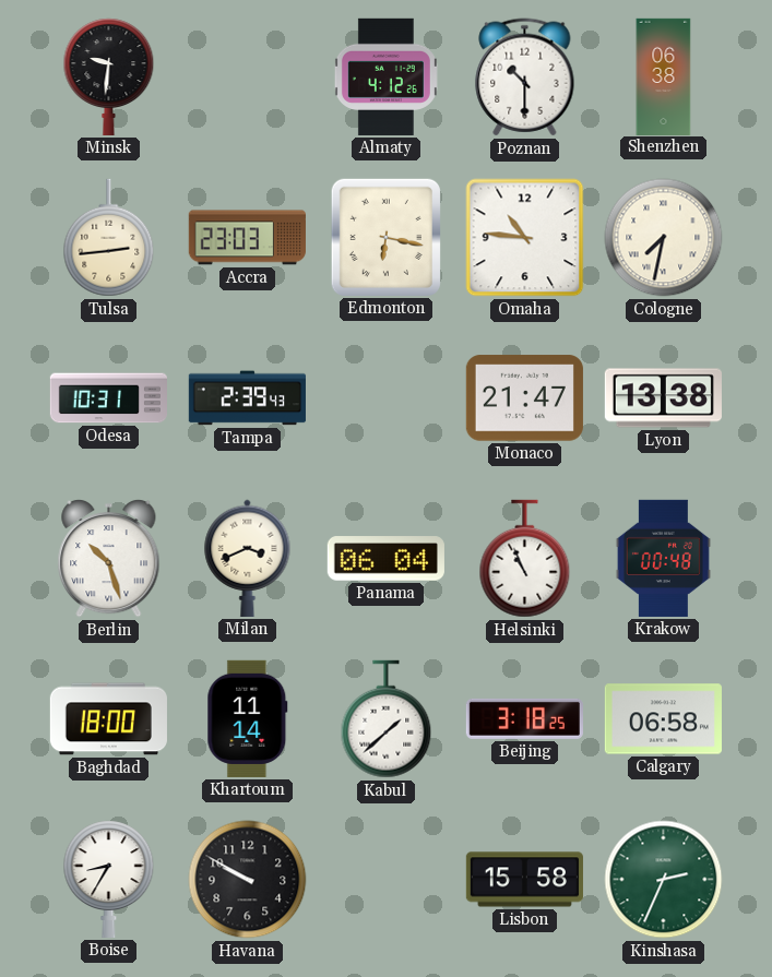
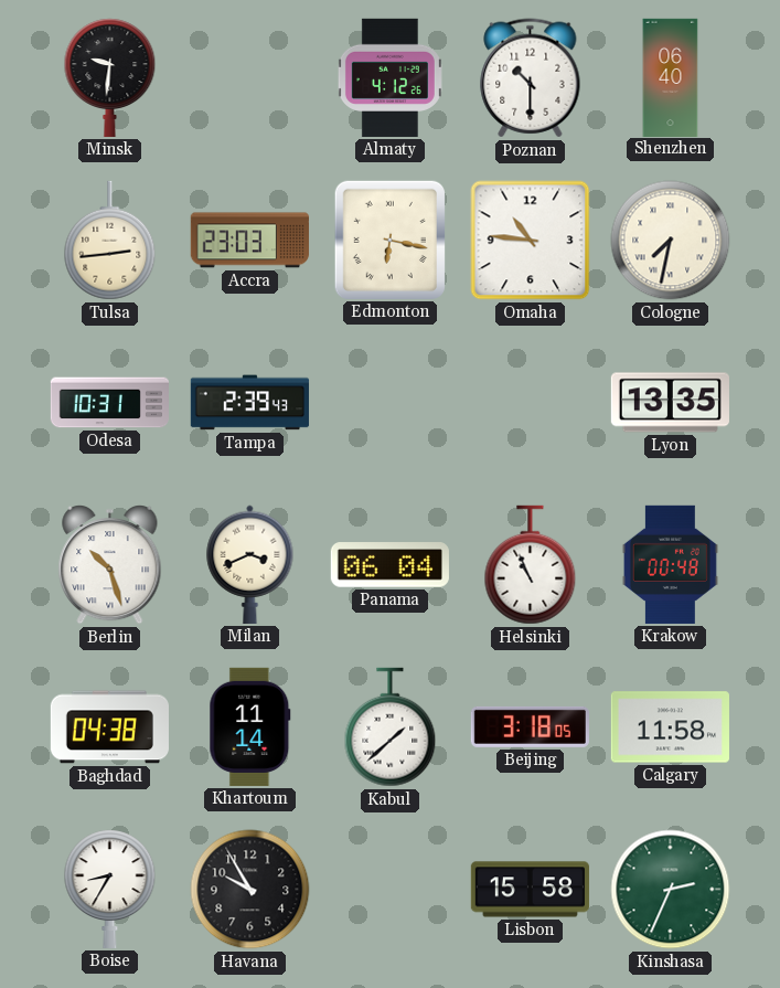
Shenzhen: 06:38 -> 06:40
Monaco: 21:47 -> none
Lyon: 13:38 -> 13:35
Baghdad: 18:00 -> 04:38
Beijing: 3:18:25 -> 3:18:05
Calgary: 06:58 -> 11:58
Havana: 9:50 -> 9:55
